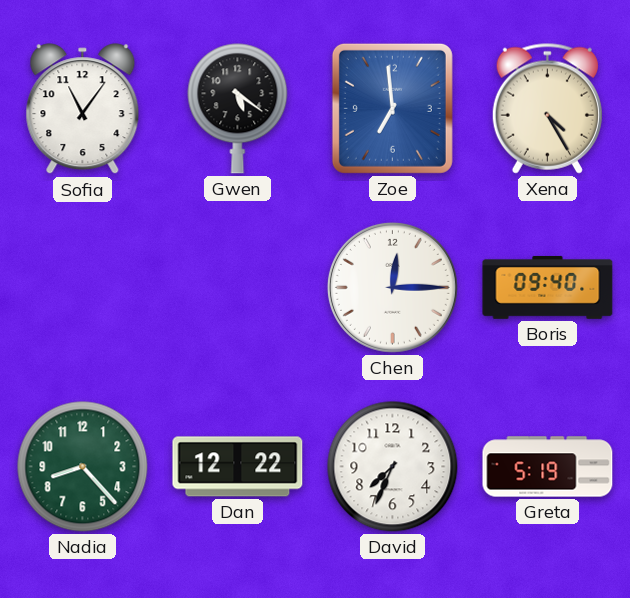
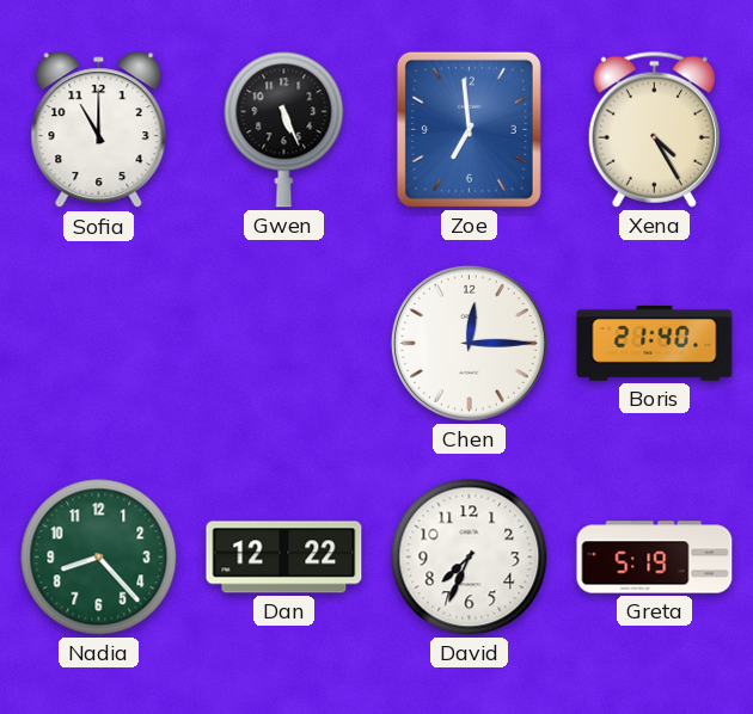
Sofia: 11:06 -> 11:00
Gwen: 5:21 -> 5:26
Boris: 09:40 -> 21:40
